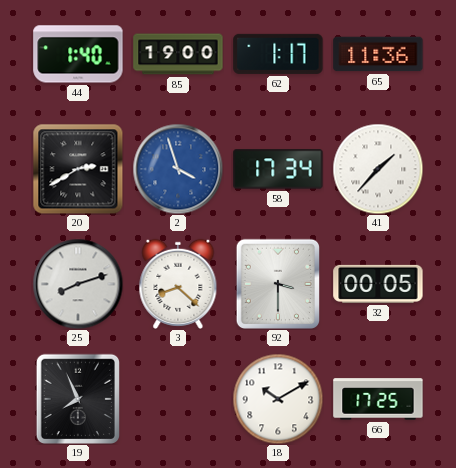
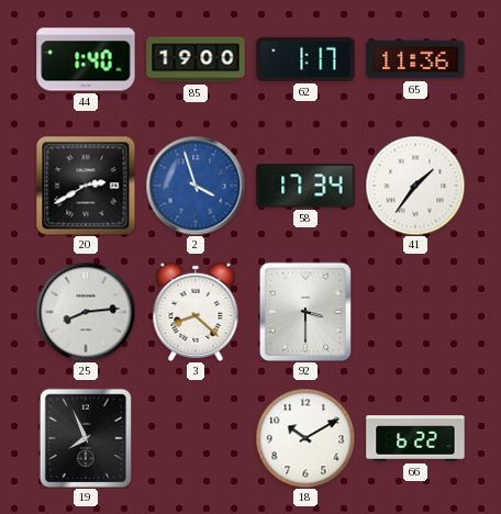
41: 1:37 -> 1:36
25: 8:12 -> 8:14
32: 00:05 -> none
66: 17:25 -> 6:22
